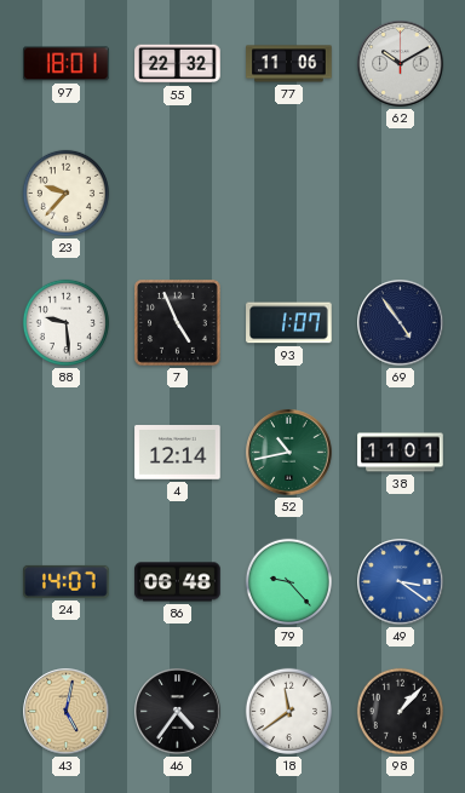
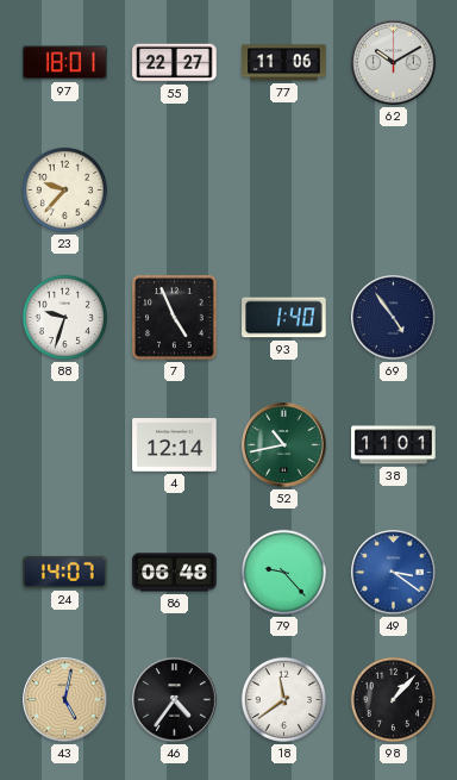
55: 22:32 -> 22:27
88: 9:29 -> 9:33
93: 1:07 -> 1:40
